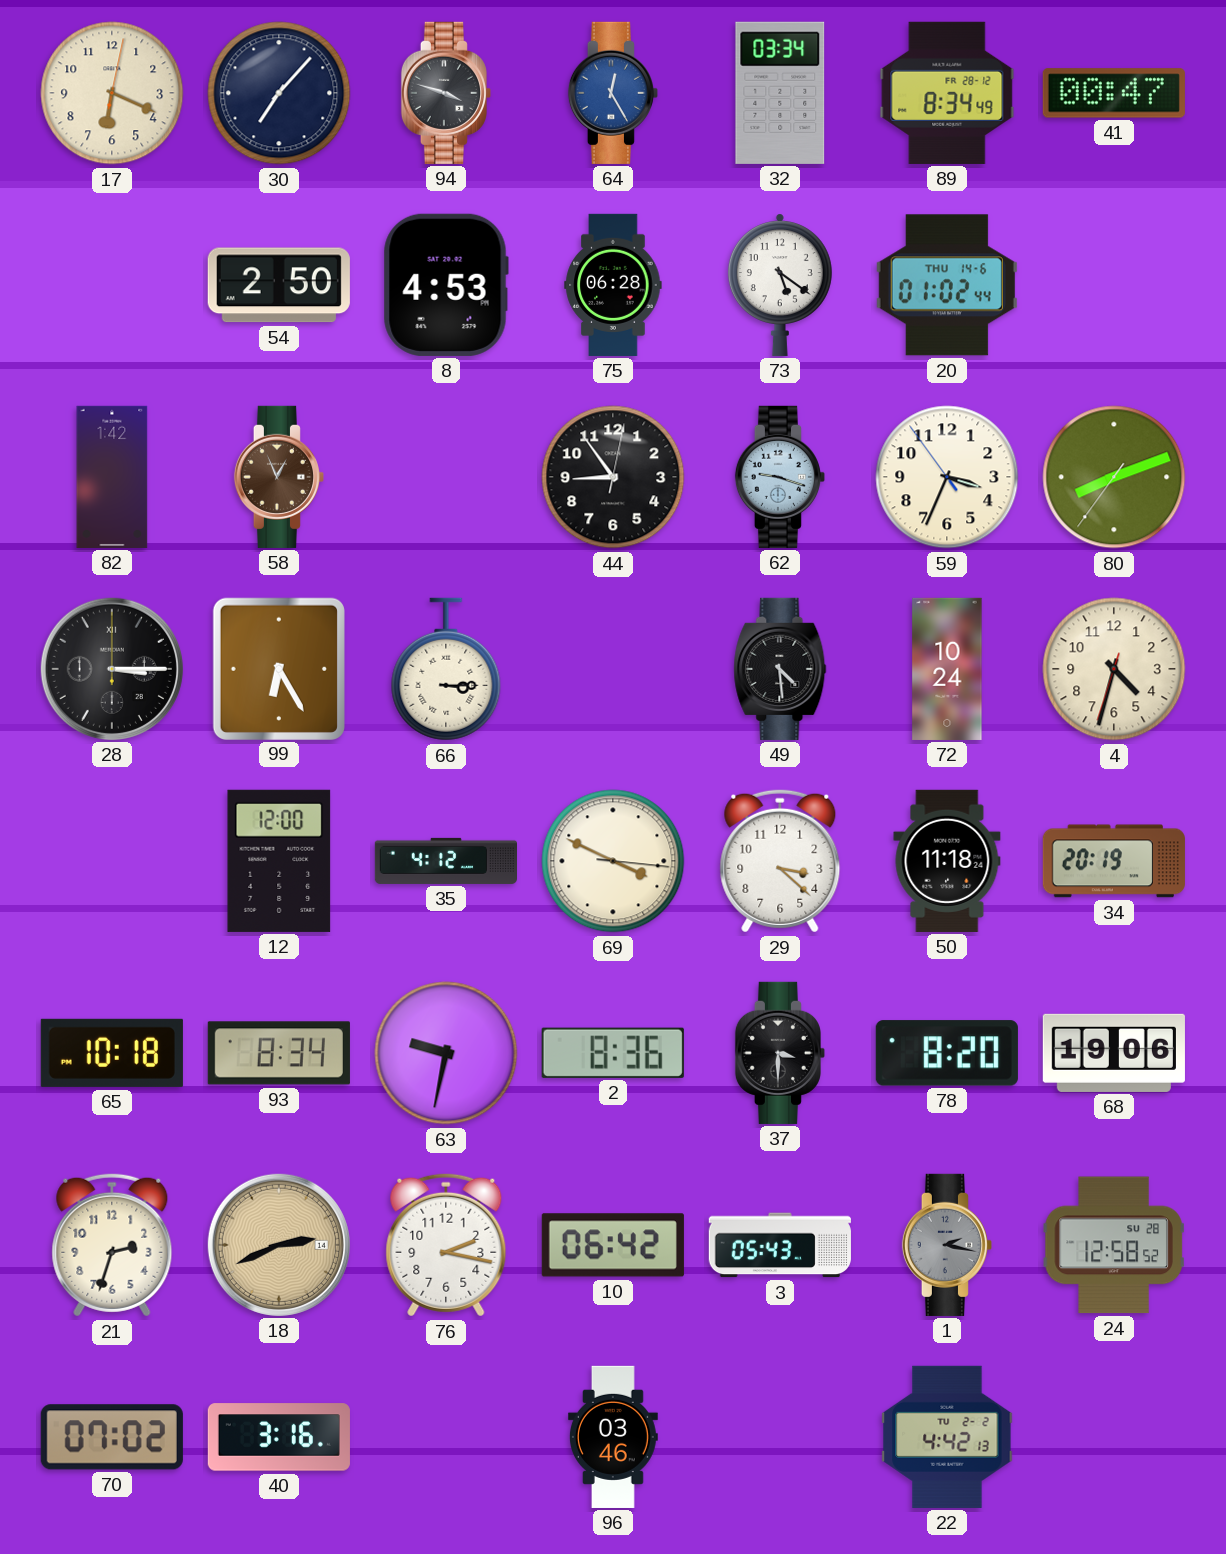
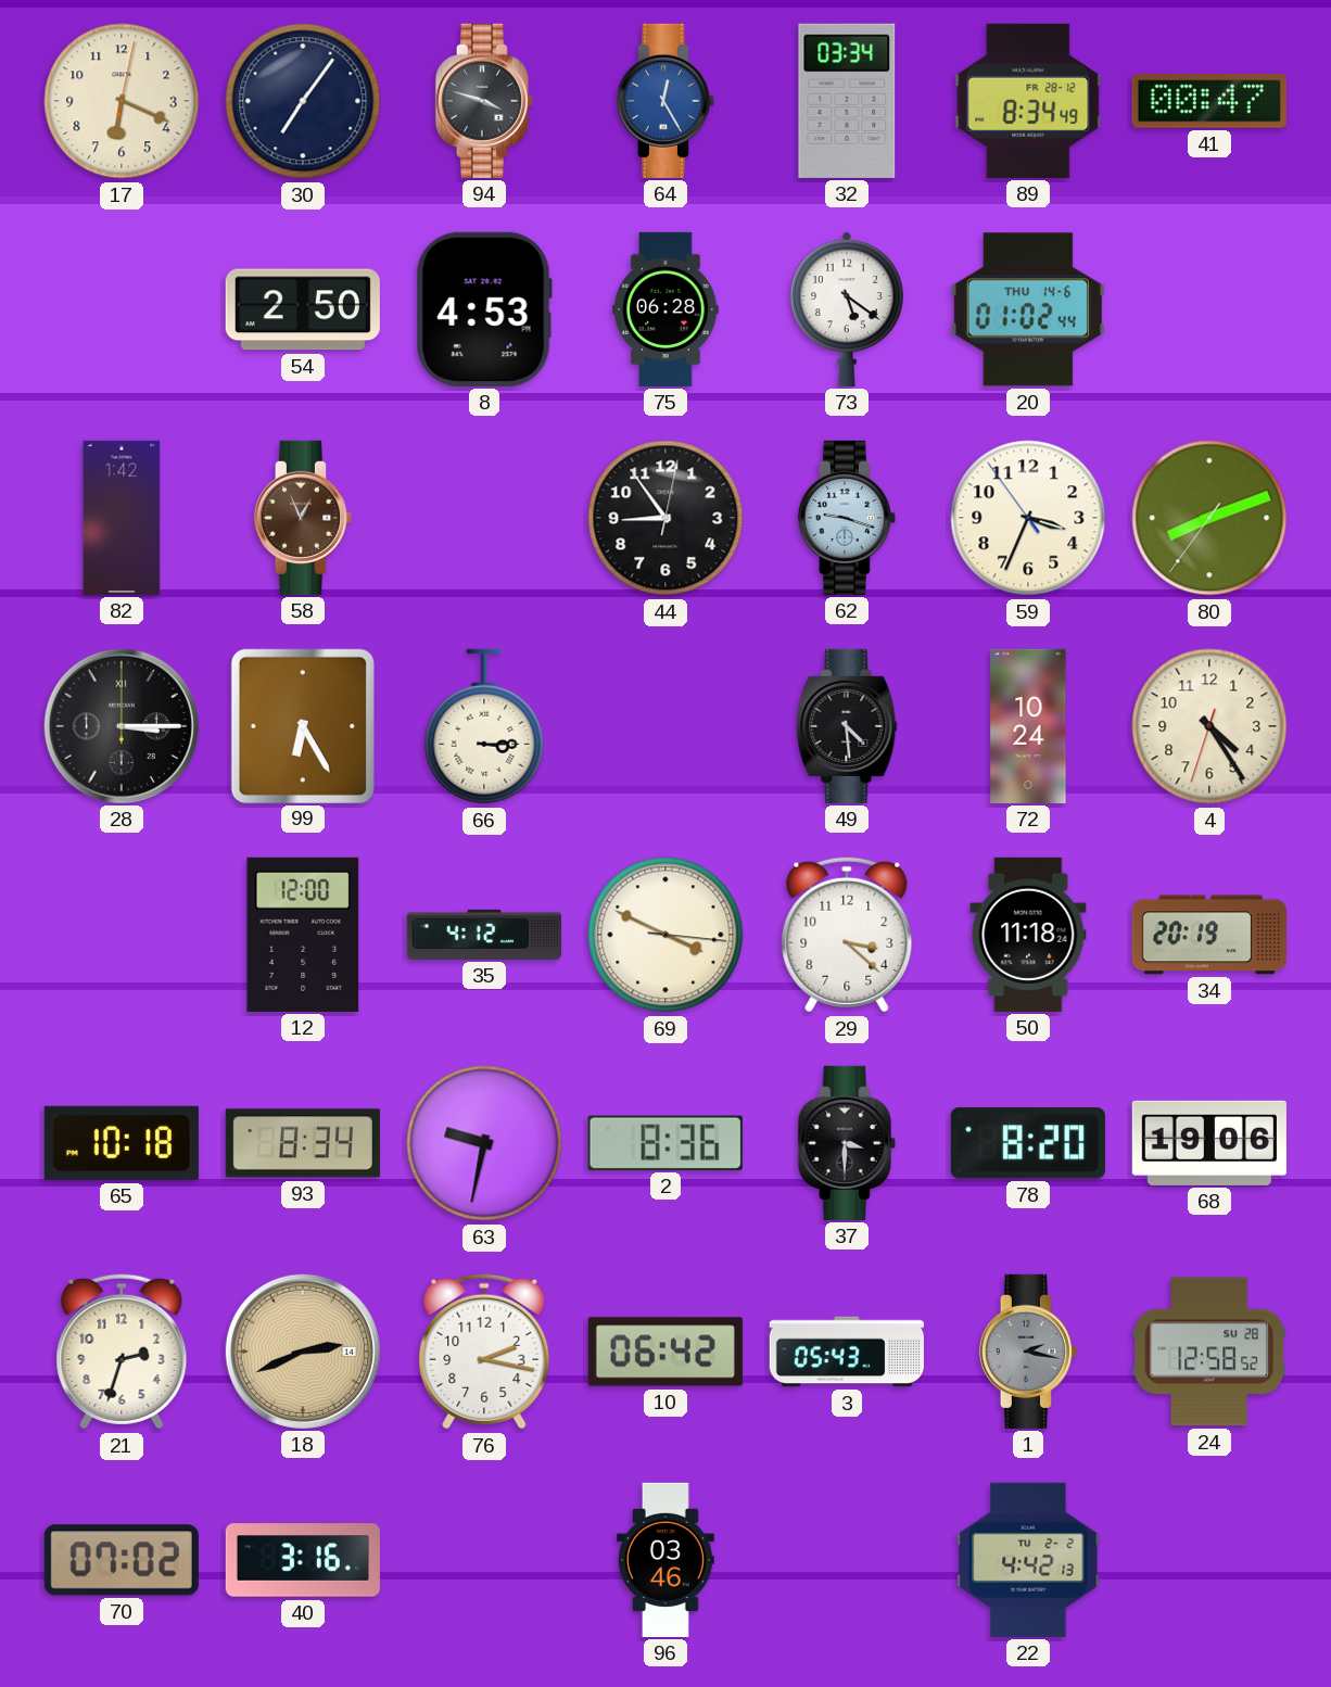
30: 7:07 -> 7:06
4: 4:32 -> 4:24
